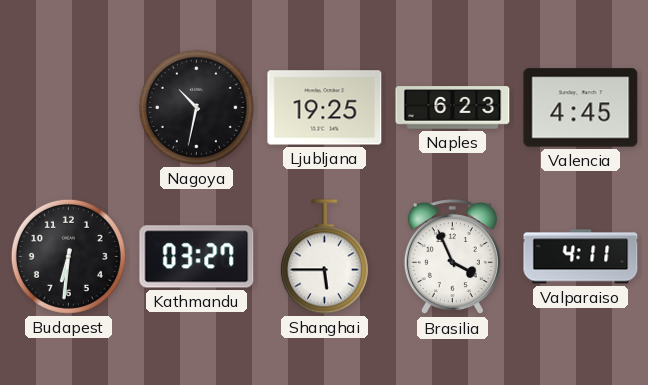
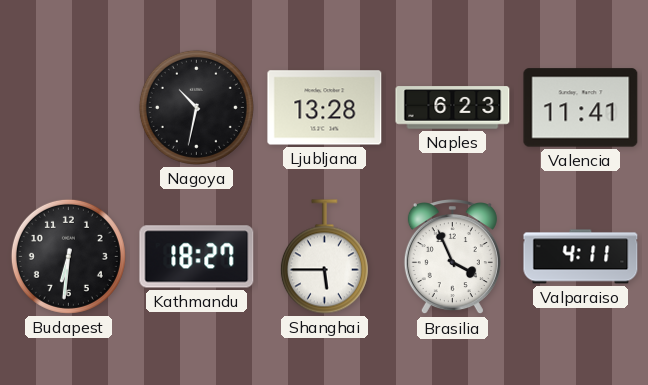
Ljubljana: 19:25 -> 13:28
Valencia: 4:45 -> 11:41
Kathmandu: 03:27 -> 18:27
